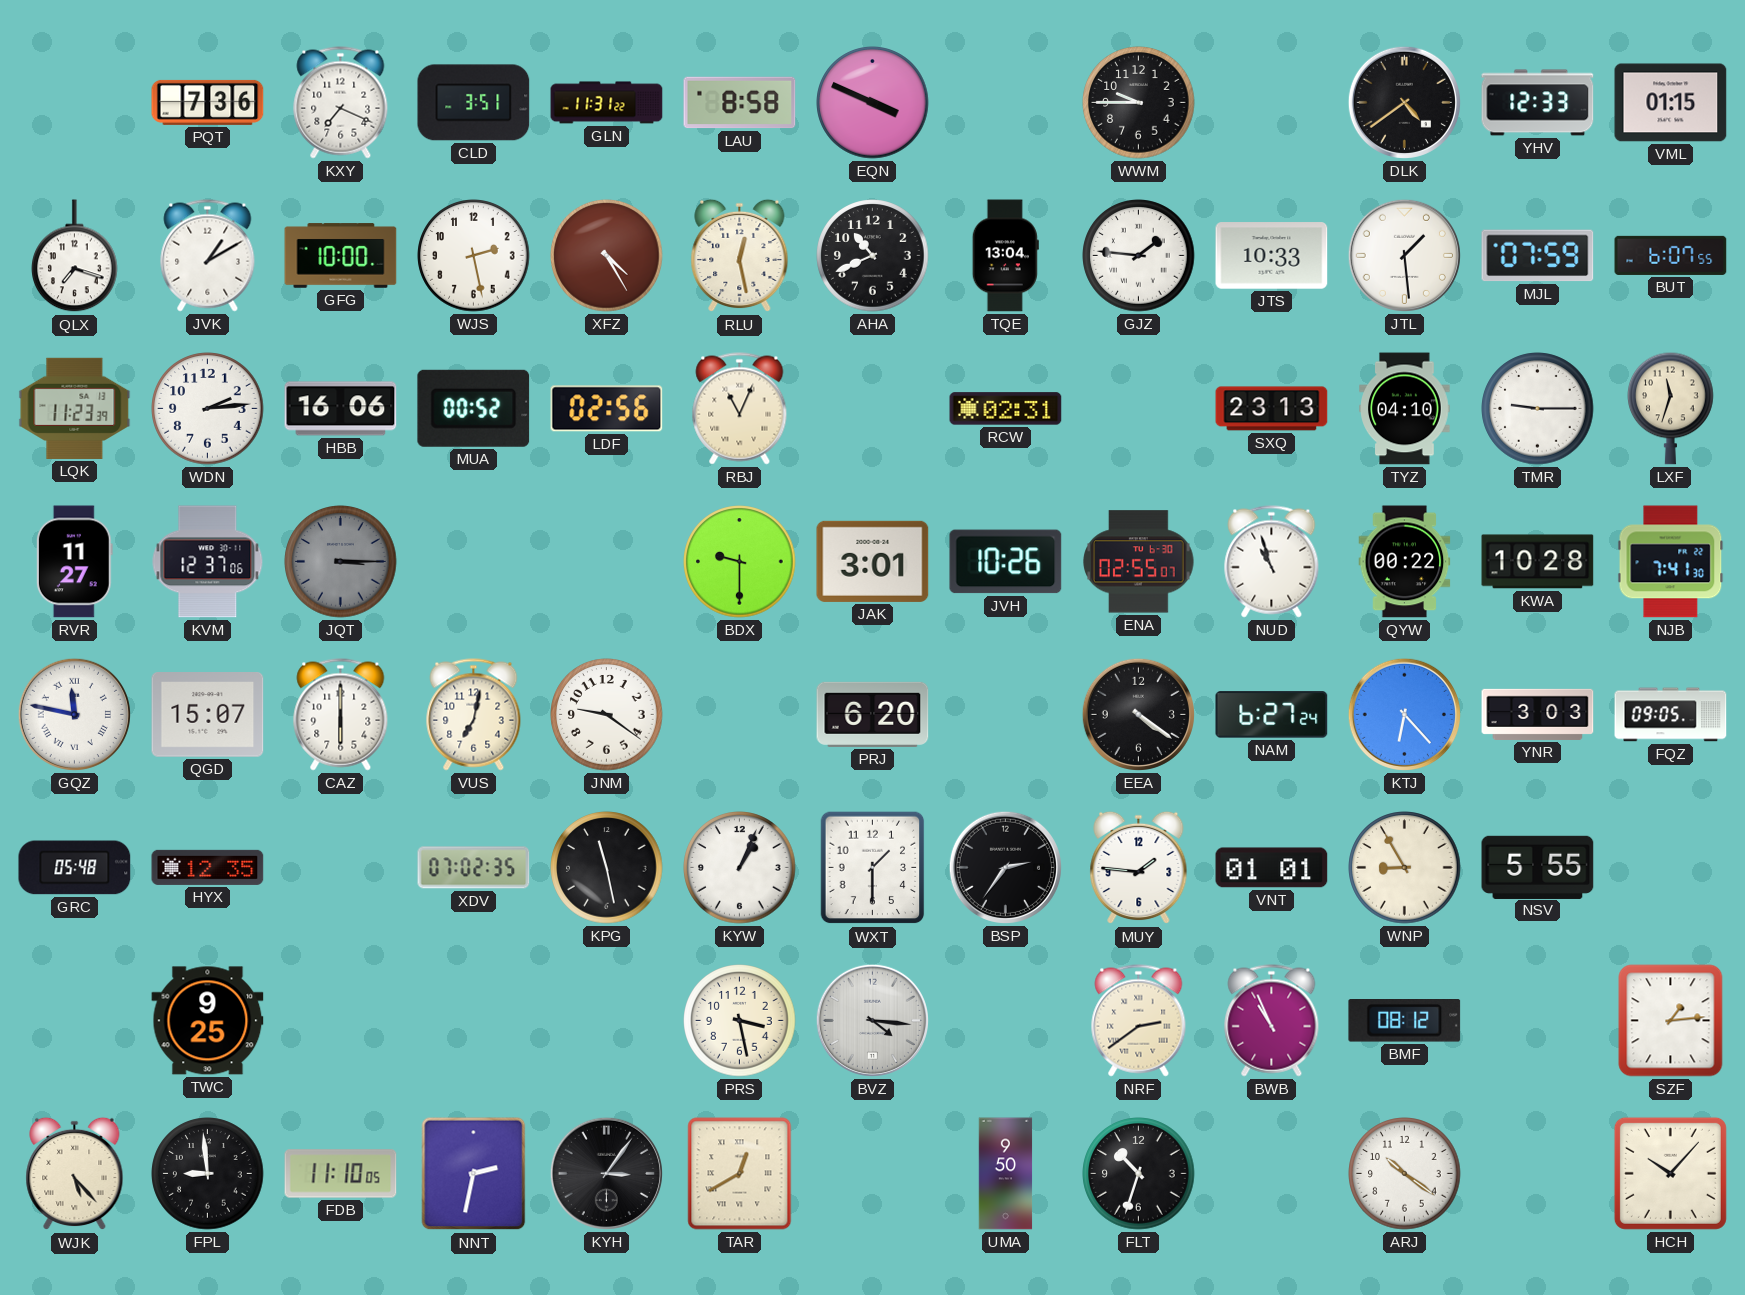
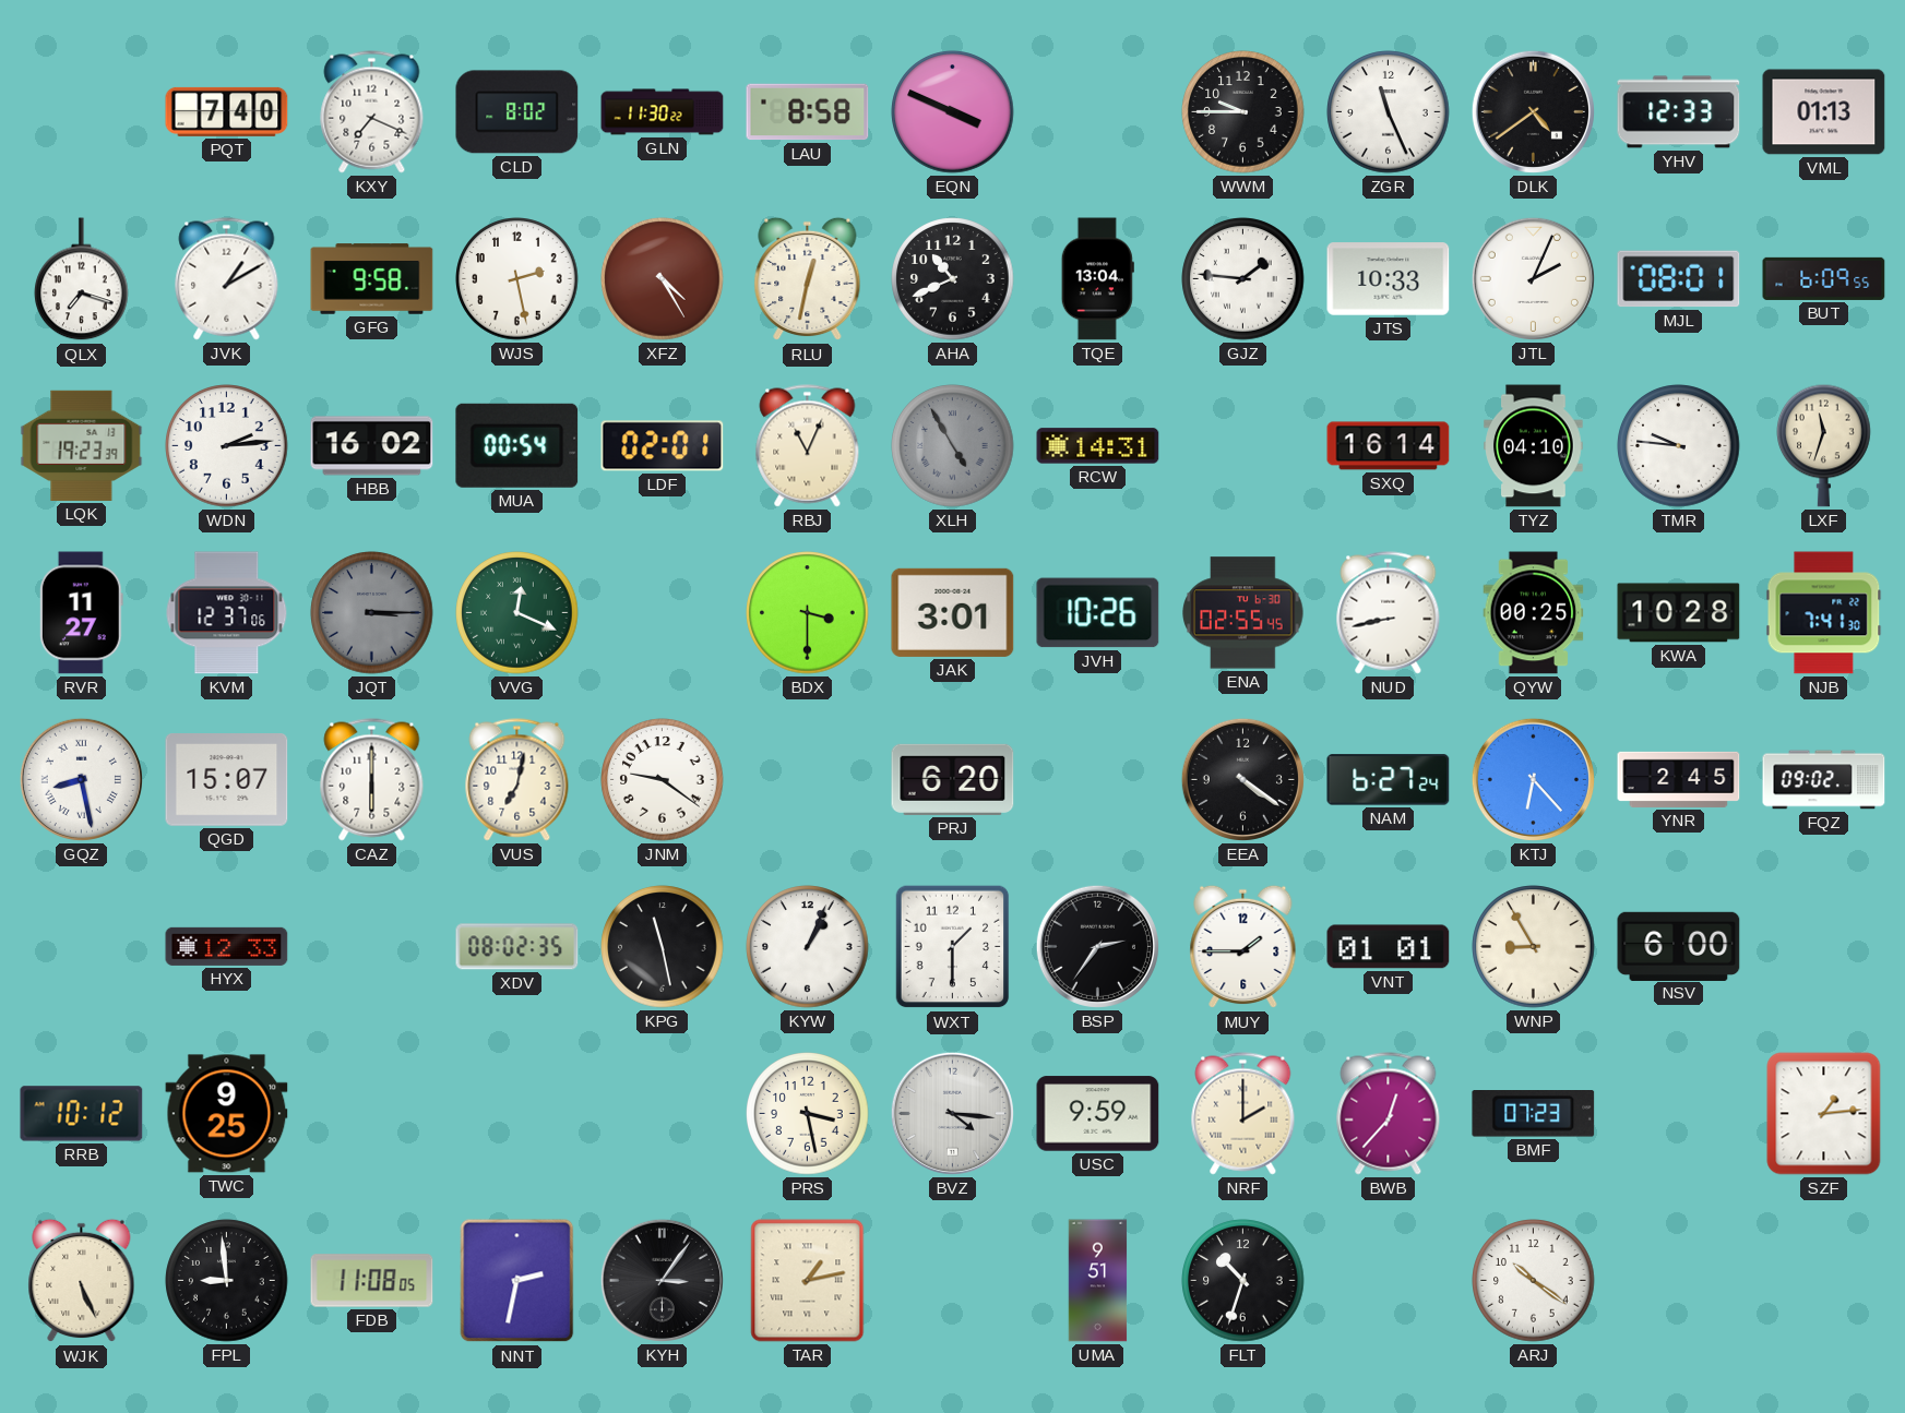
PQT: 7:36 -> 7:40
CLD: 3:51 -> 8:02
GLN: 11:31 -> 11:30
ZGR: none -> 11:26
VML: 01:15 -> 01:13
GFG: 10:00 -> 9:58
RLU: 12:28 -> 12:32
JTL: 1:29 -> 2:04
MJL: 07:59 -> 08:01
BUT: 6:07 -> 6:09
LQK: 11:23 -> 19:23
HBB: 16:06 -> 16:02
MUA: 00:52 -> 00:54
LDF: 02:56 -> 02:01
XLH: none -> 4:55
RCW: 02:31 -> 14:31
SXQ: 23:13 -> 16:14
TMR: 9:15 -> 9:46
VVG: none -> 12:19
BDX: 9:30 -> 3:30
ENA: 02:55:07 -> 02:55:45
NUD: 10:57 -> 8:43
QYW: 00:22 -> 00:25
GQZ: 11:47 -> 8:28
YNR: 3:03 -> 2:45
FQZ: 09:05 -> 09:02
GRC: 05:48 -> none
HYX: 12:35 -> 12:33
XDV: 07:02 -> 08:02
MUY: 1:46 -> 1:45
NSV: 5:55 -> 6:00
RRB: none -> 10:12
USC: none -> 9:59
NRF: 2:39 -> 2:00
BWB: 10:56 -> 12:37
BMF: 08:12 -> 07:23
WJK: 5:23 -> 5:26
FDB: 11:10 -> 11:08
TAR: 12:40 -> 1:13
UMA: 9:50 -> 9:51
HCH: 10:07 -> none
